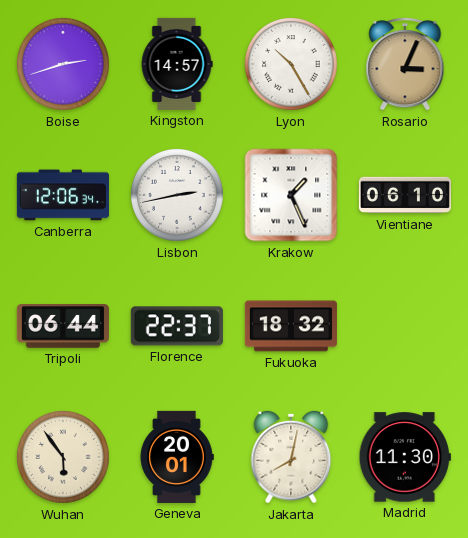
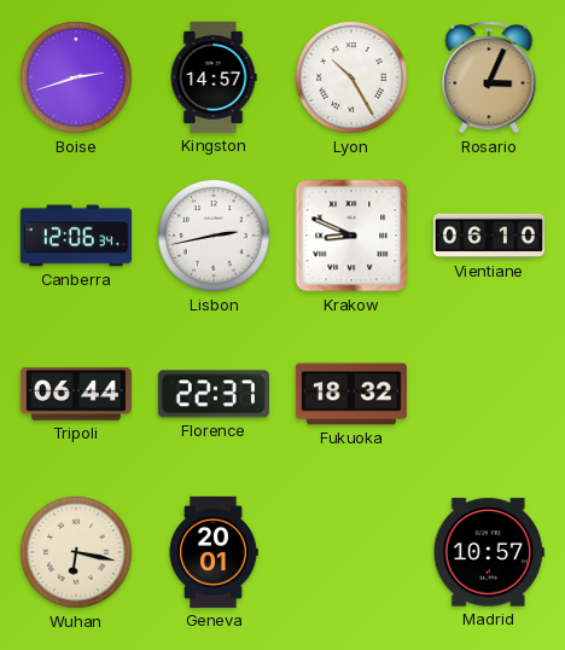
Krakow: 1:26 -> 8:49
Wuhan: 5:54 -> 6:17
Jakarta: 8:02 -> none
Madrid: 11:30 -> 10:57
